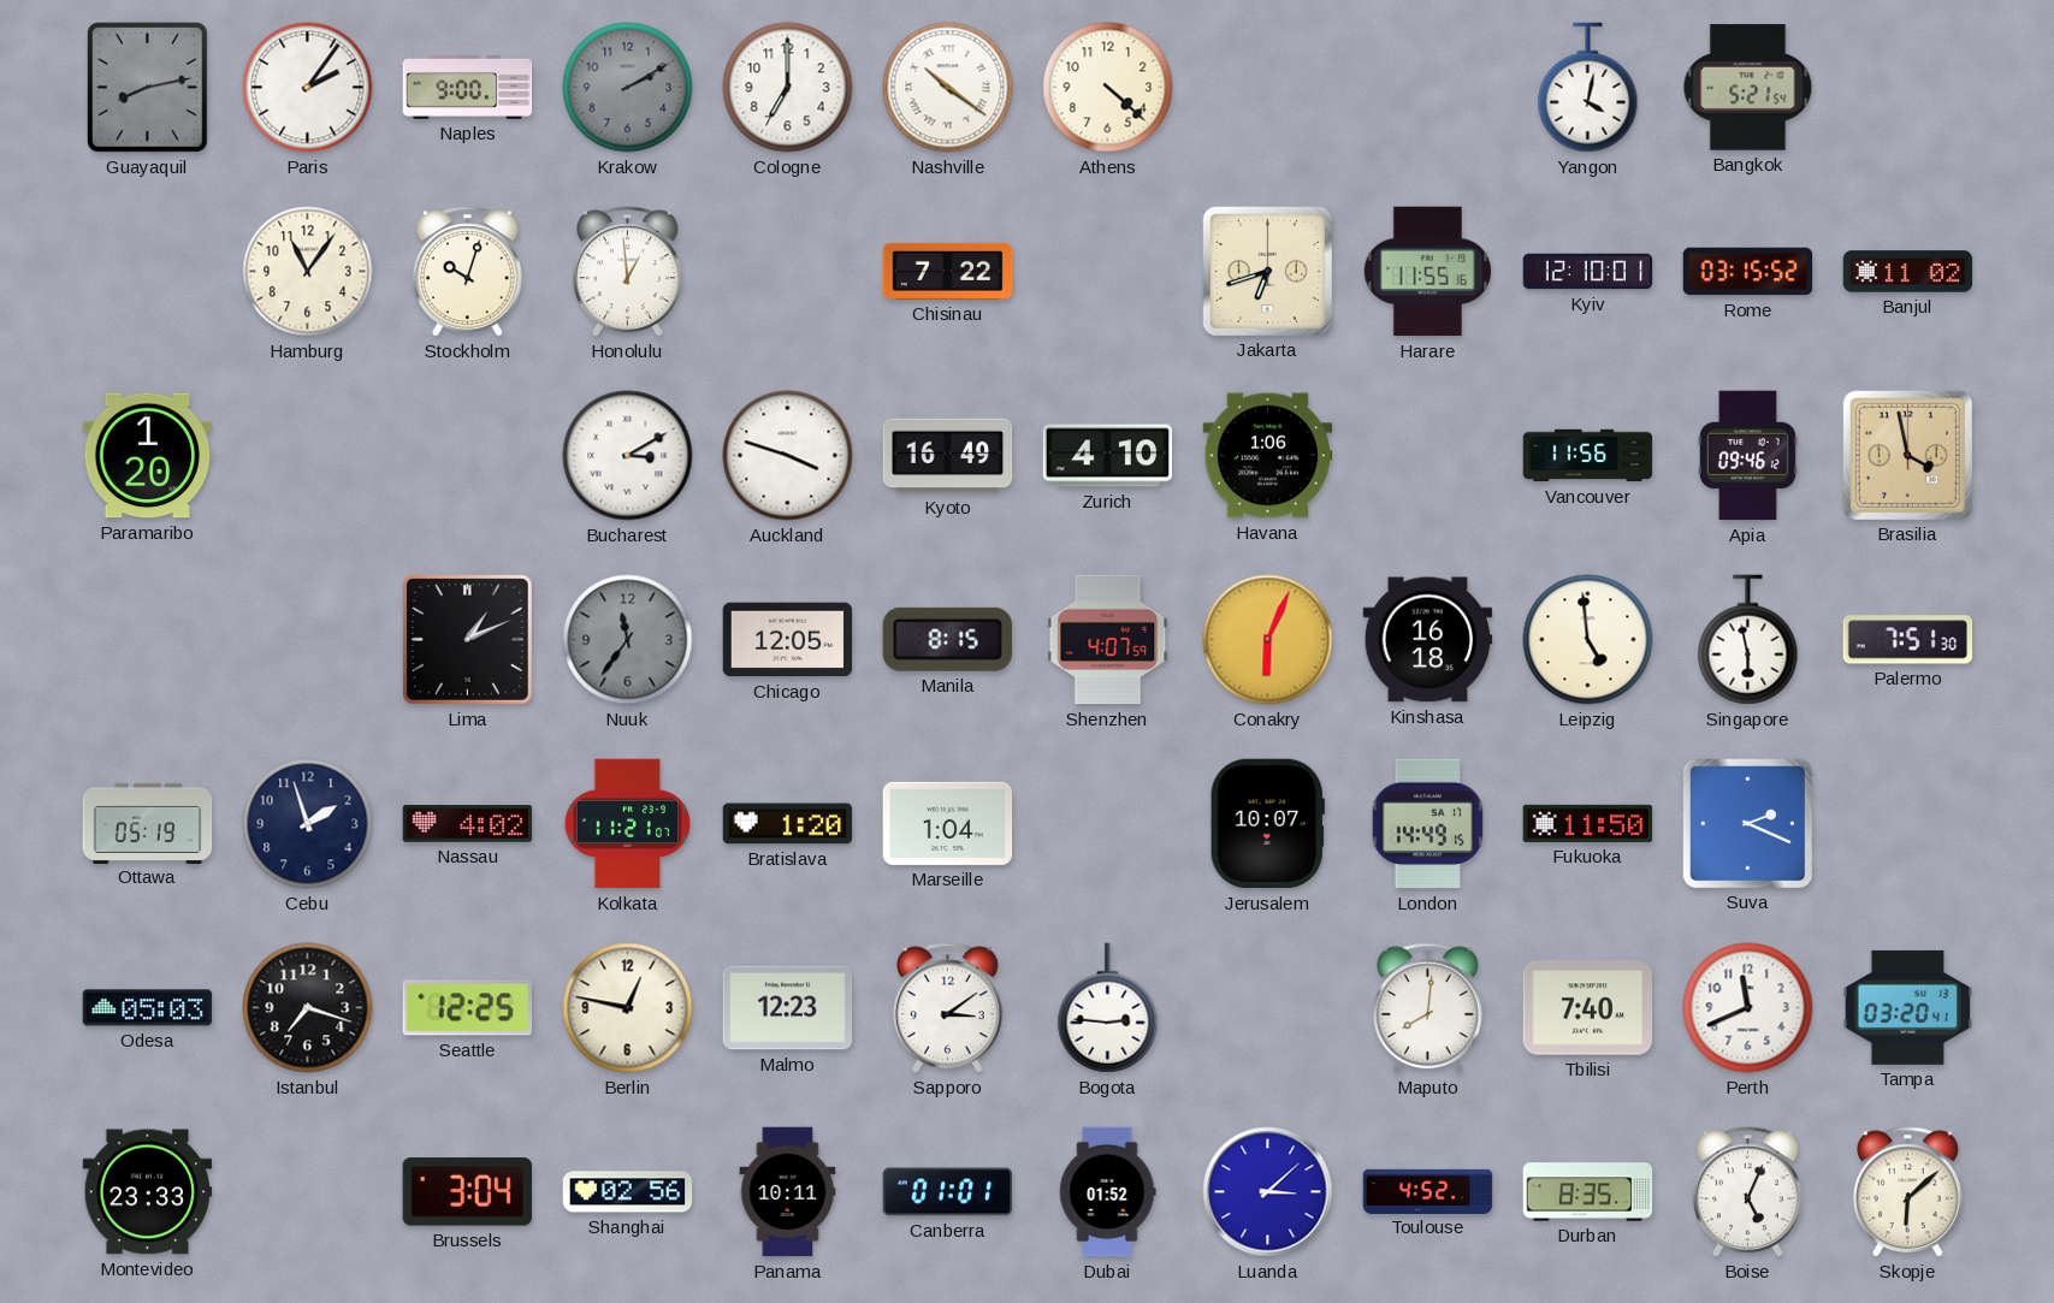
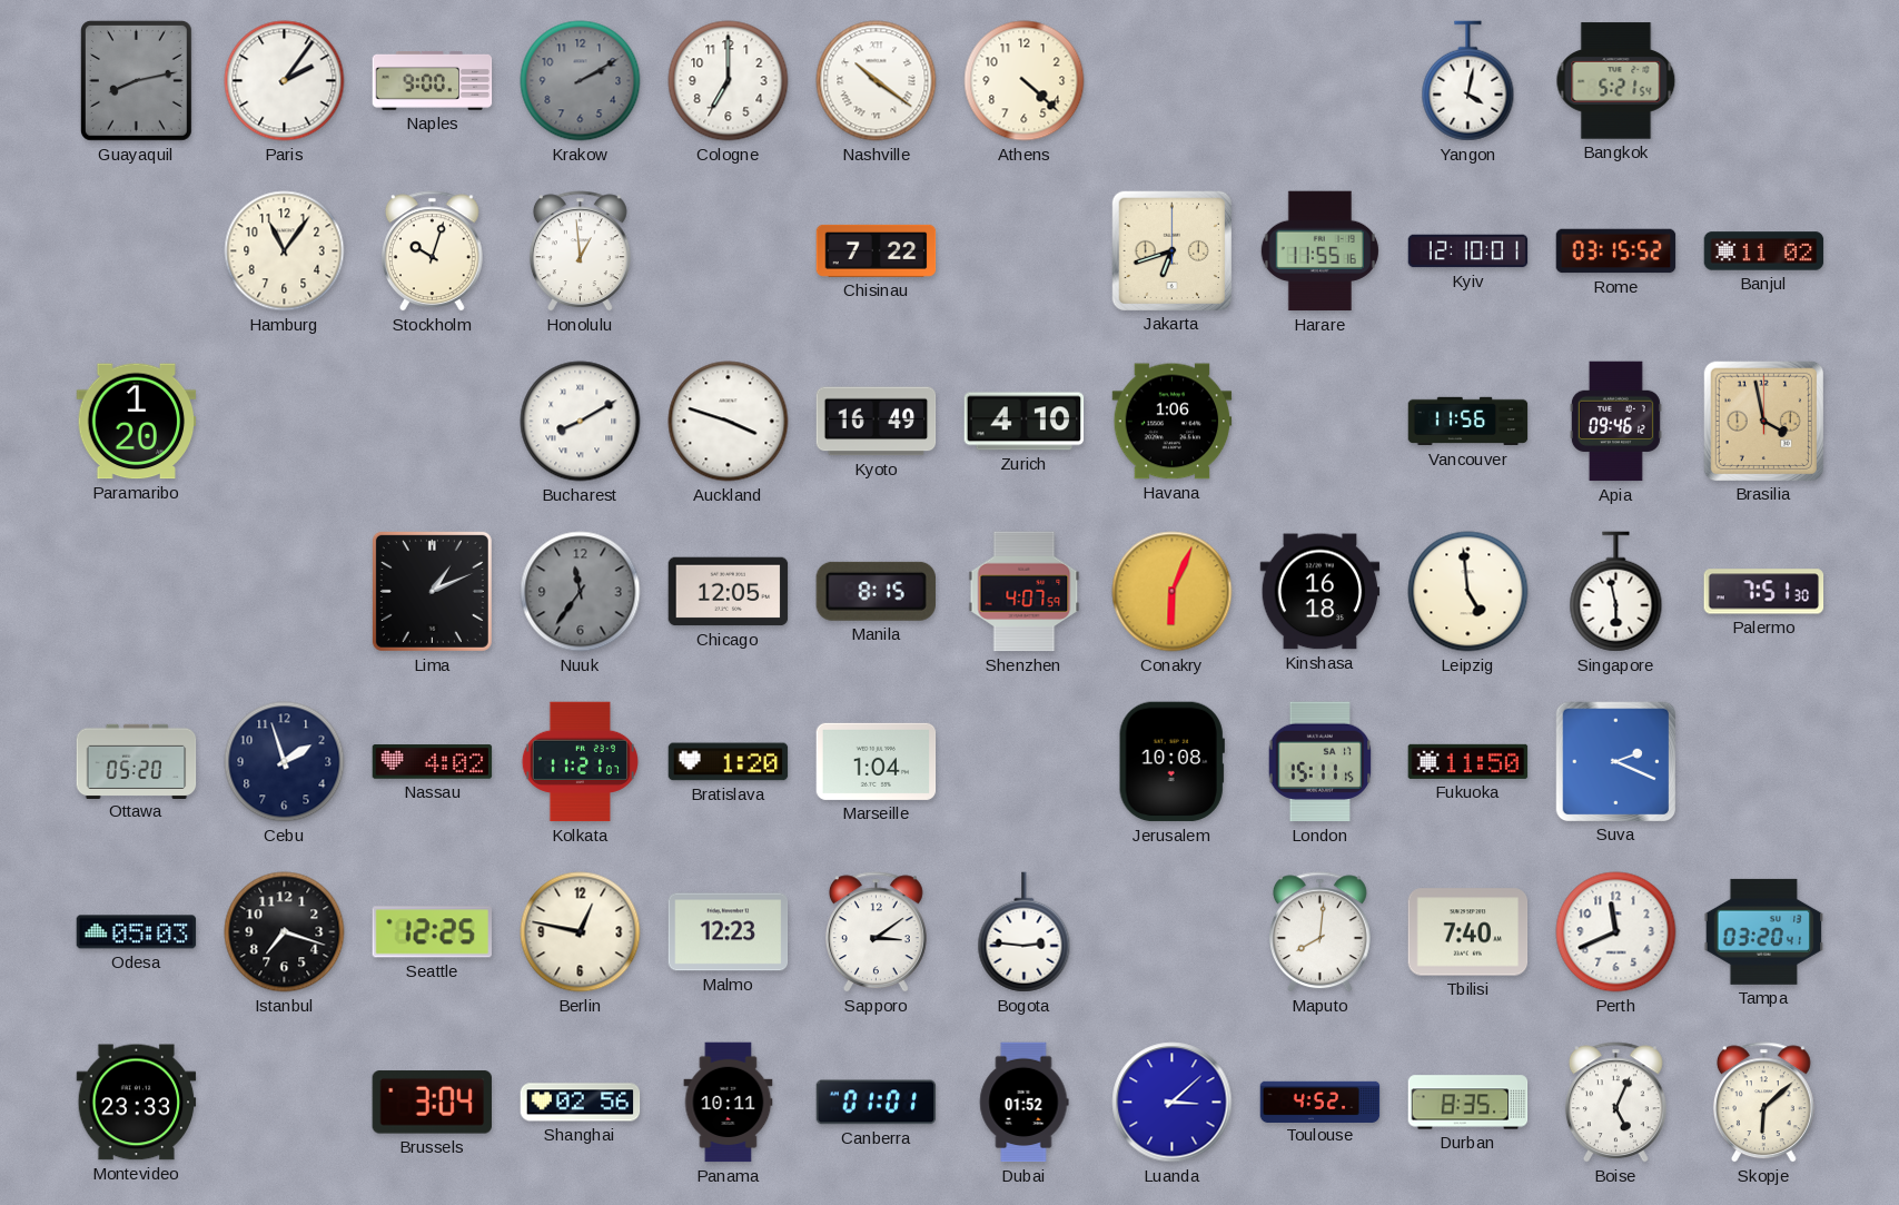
Bucharest: 3:10 -> 8:10
Ottawa: 05:19 -> 05:20
Jerusalem: 10:07 -> 10:08
London: 14:49 -> 15:11
